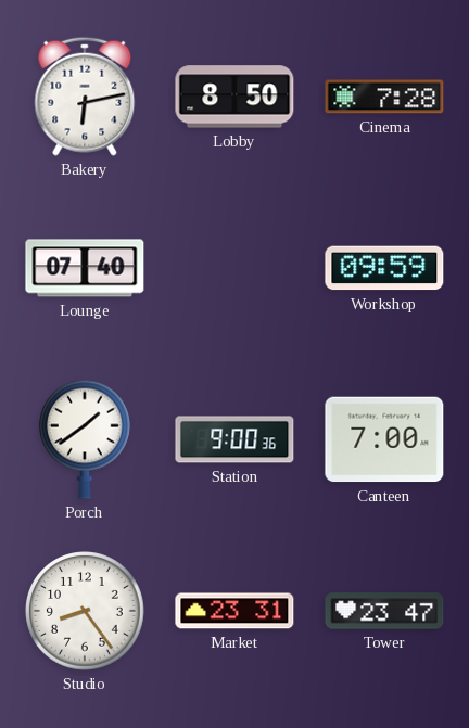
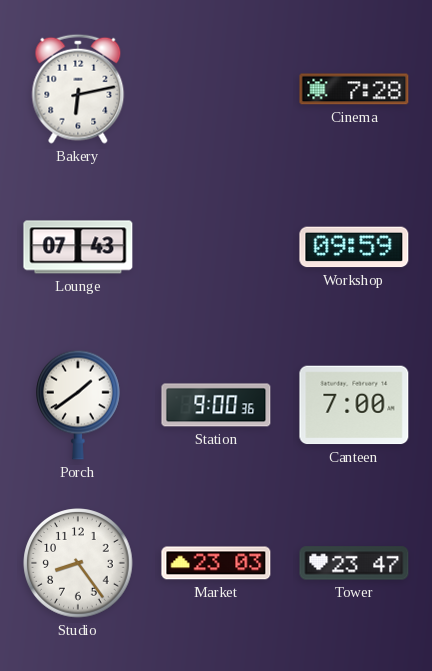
Lobby: 8:50 -> none
Lounge: 07:40 -> 07:43
Market: 23:31 -> 23:03
